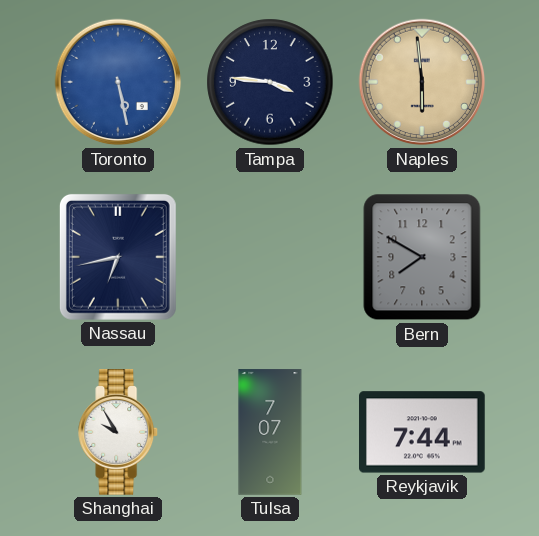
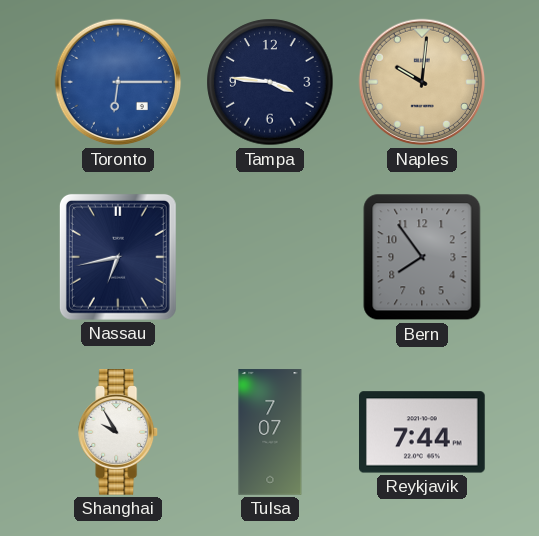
Toronto: 5:28 -> 6:15
Naples: 5:59 -> 10:01
Bern: 7:50 -> 7:54
